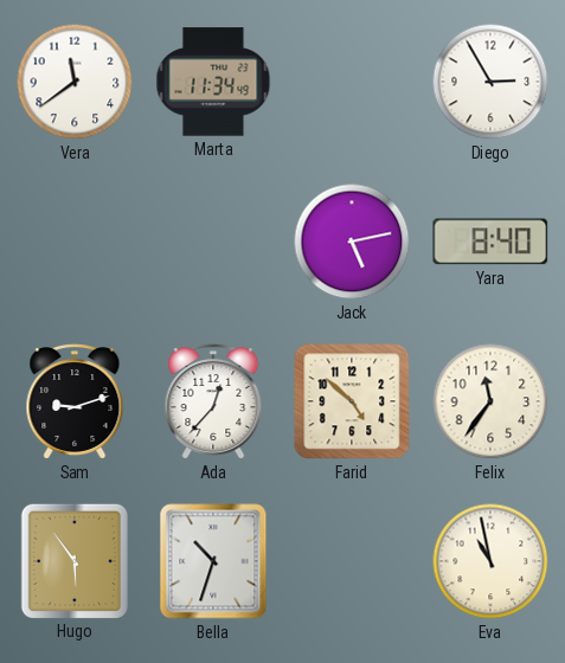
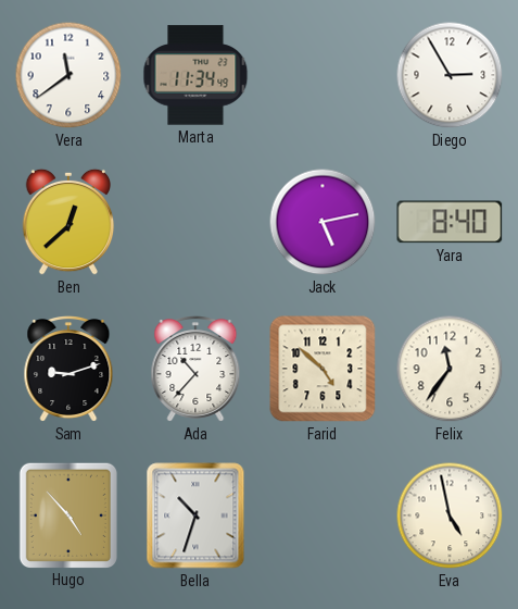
Ben: none -> 12:38
Ada: 12:37 -> 10:37
Hugo: 5:54 -> 4:53
Eva: 10:58 -> 4:58
